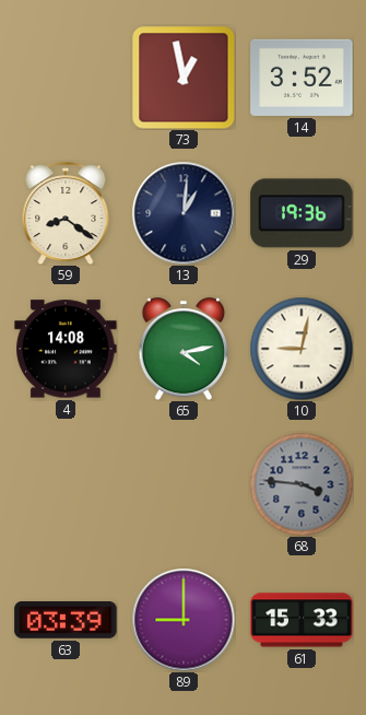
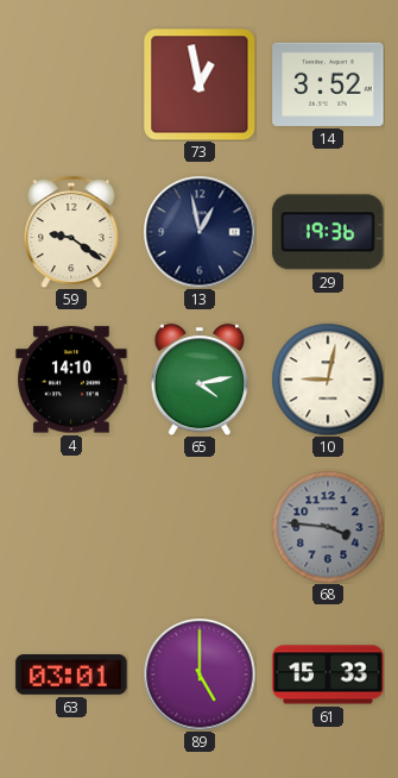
59: 8:21 -> 9:21
13: 1:01 -> 12:58
4: 14:08 -> 14:10
63: 03:39 -> 03:01
89: 9:00 -> 5:00
